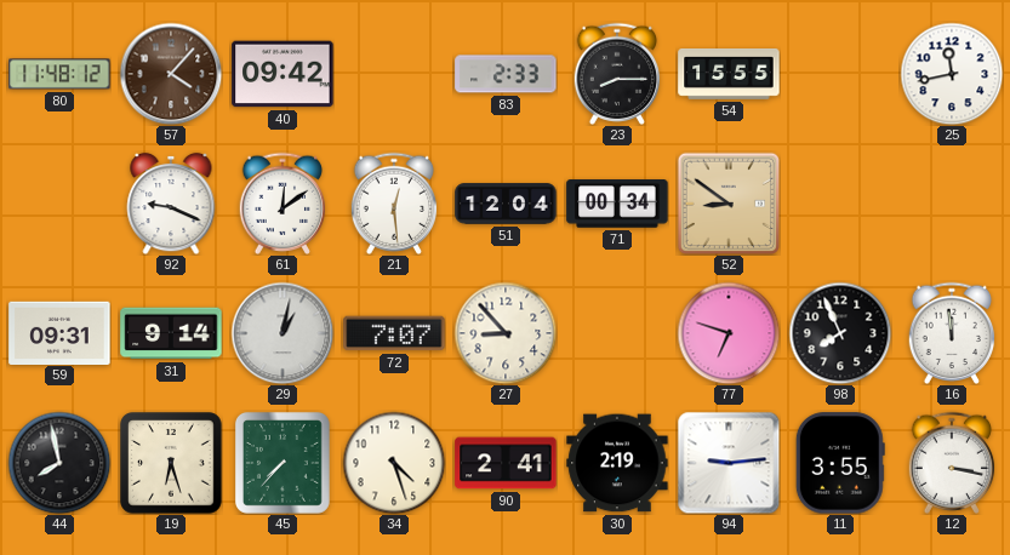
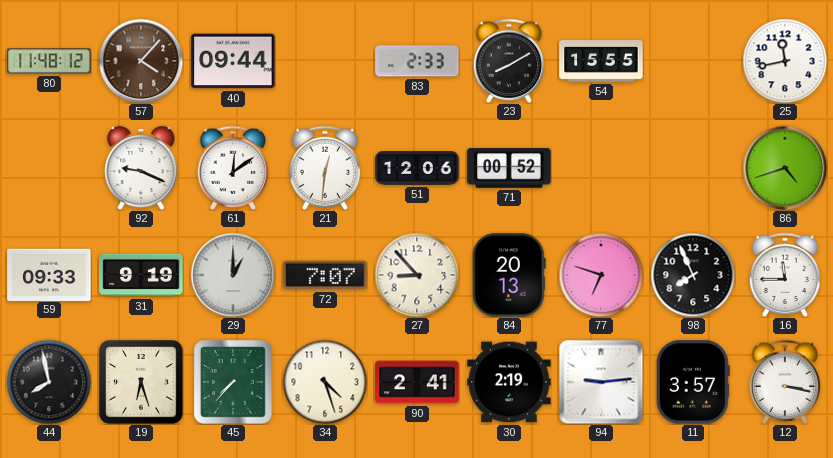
40: 09:42 -> 09:44
23: 8:15 -> 8:10
21: 12:29 -> 12:31
51: 12:04 -> 12:06
71: 00:34 -> 00:52
52: 8:51 -> none
86: none -> 4:42
59: 09:31 -> 09:33
31: 9:14 -> 9:19
29: 1:02 -> 1:00
84: none -> 20:13
16: 11:59 -> 11:45
11: 3:55 -> 3:57
